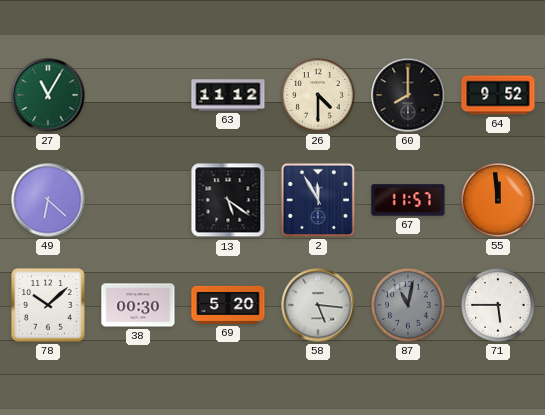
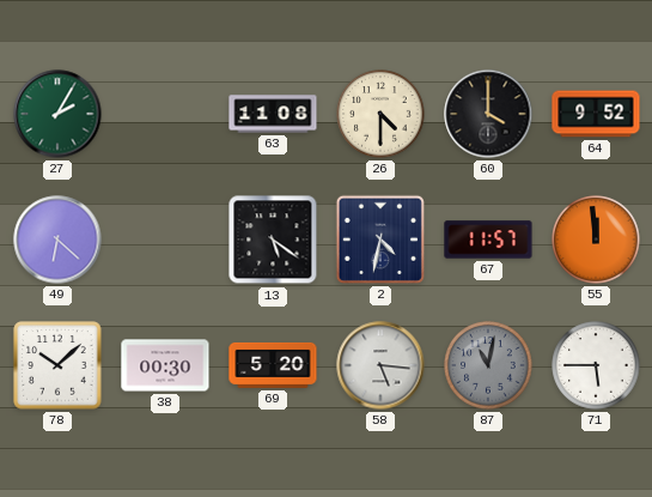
27: 11:05 -> 2:05
63: 11:12 -> 11:08
60: 8:00 -> 4:00
2: 11:55 -> 4:32
